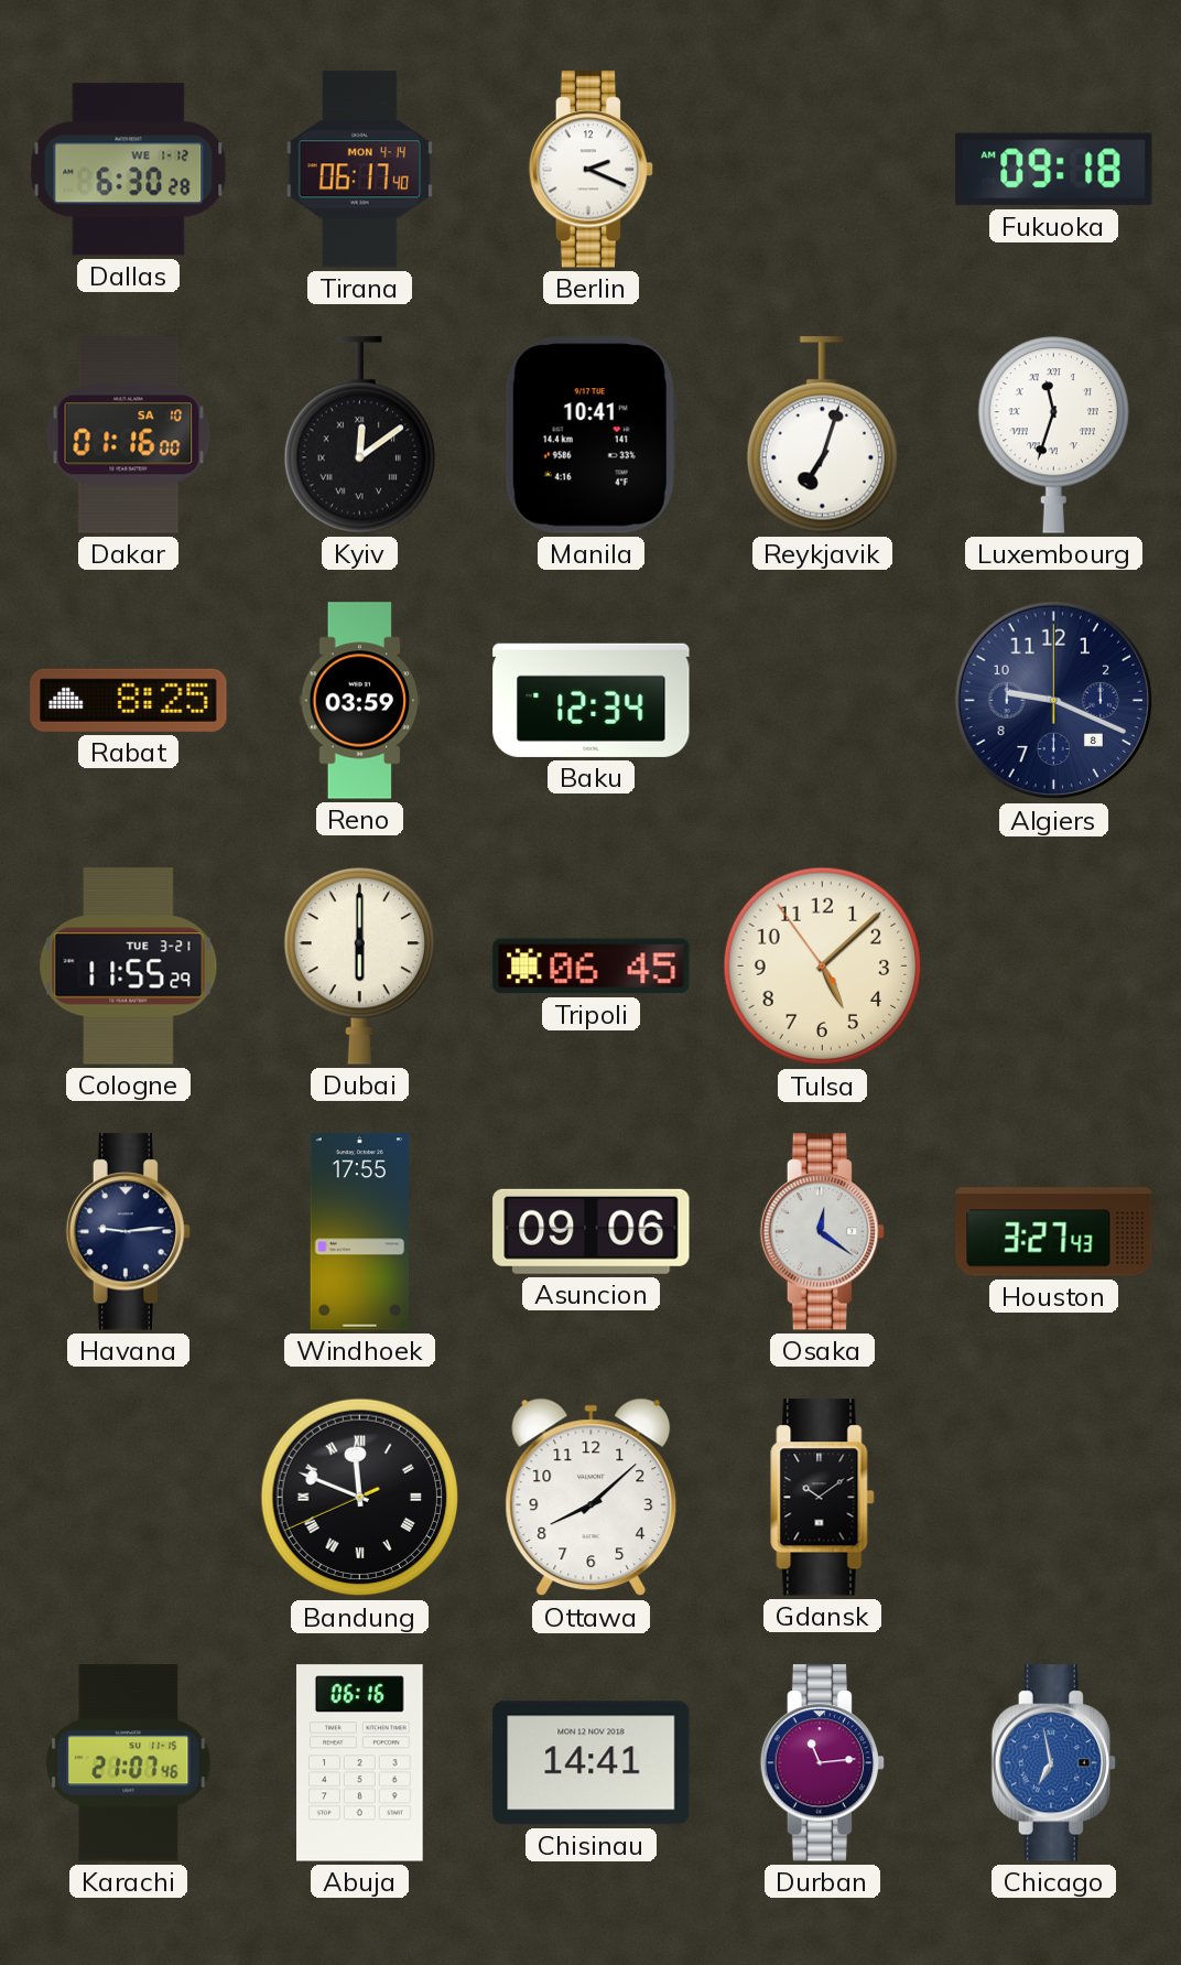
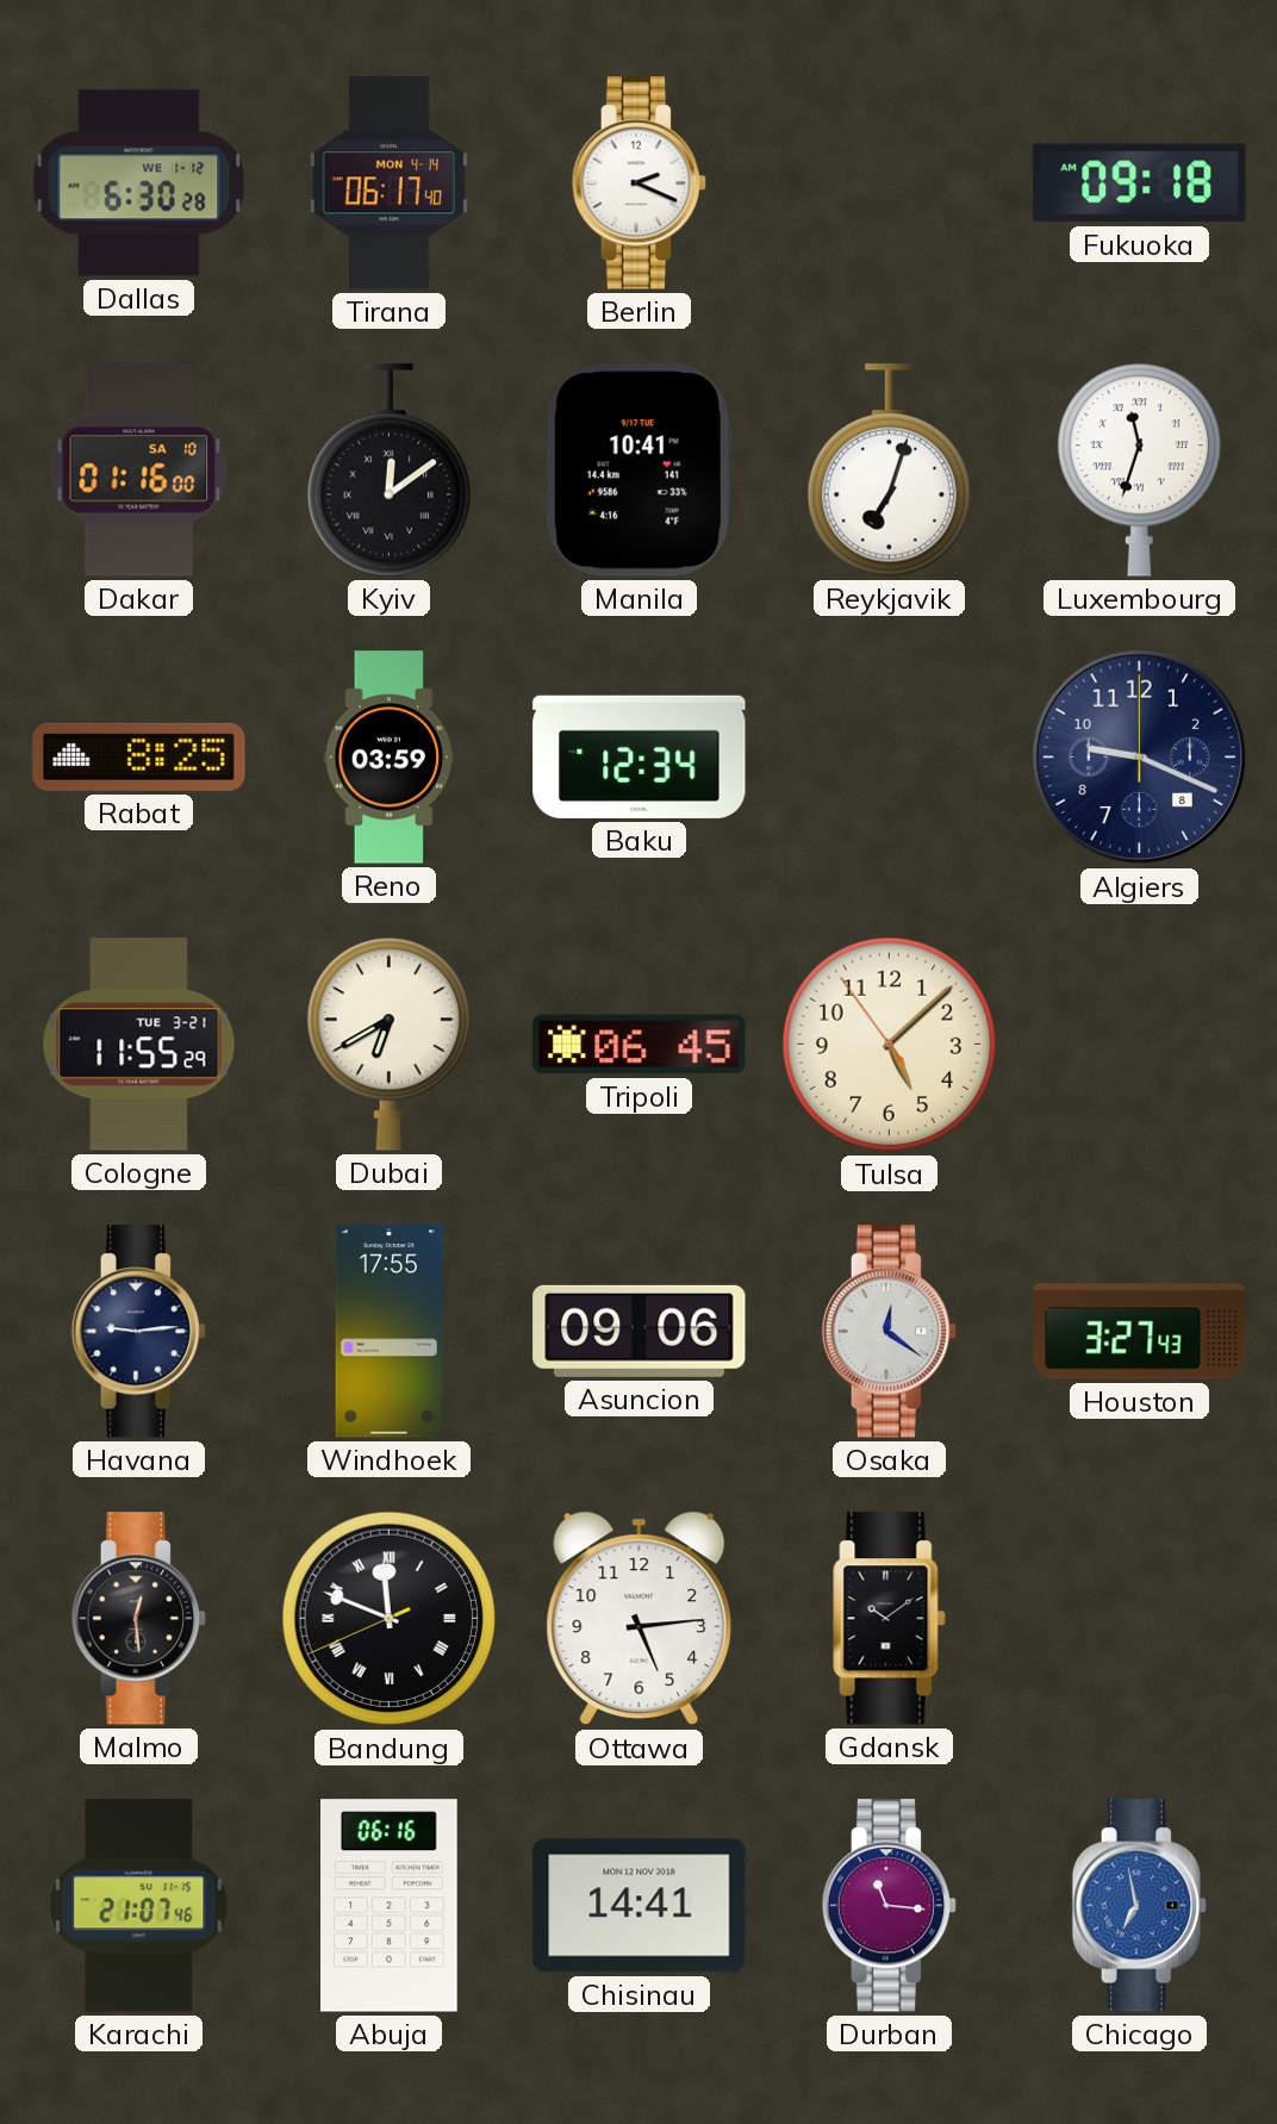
Dubai: 6:00 -> 6:40
Malmo: none -> 12:29
Ottawa: 8:08 -> 5:14
Durban: 11:14 -> 11:16
